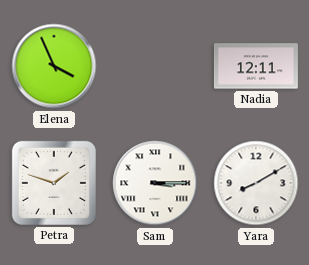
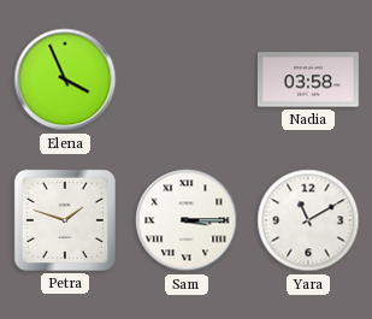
Nadia: 12:11 -> 03:58
Yara: 8:10 -> 11:10
